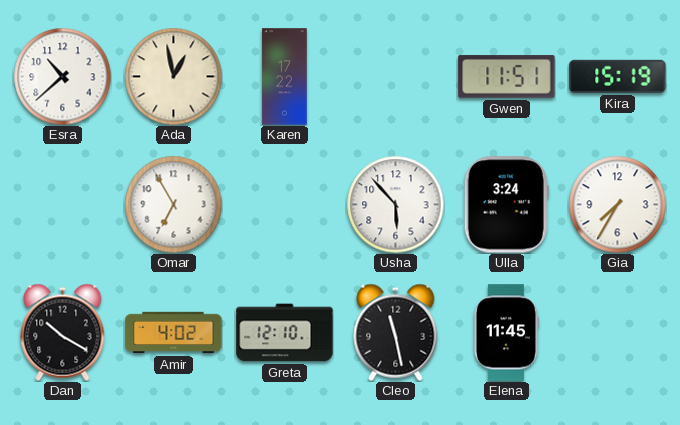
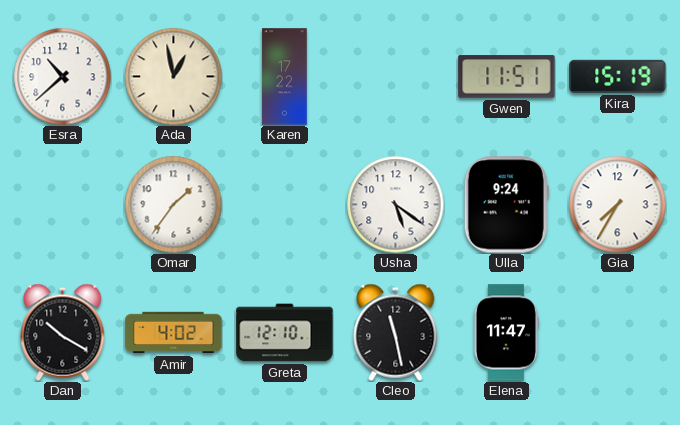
Omar: 6:55 -> 1:36
Usha: 5:53 -> 5:21
Ulla: 3:24 -> 9:24
Elena: 11:45 -> 11:47
